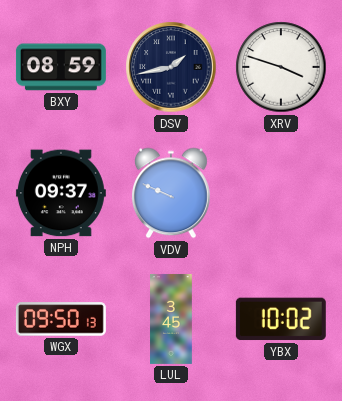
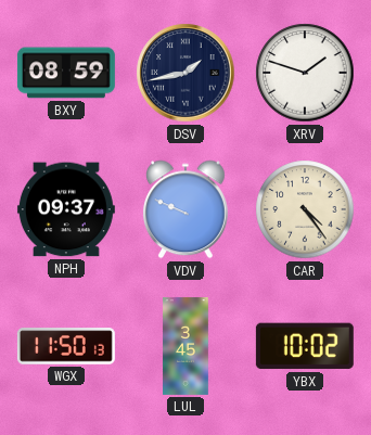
XRV: 3:48 -> 1:48
CAR: none -> 4:24
WGX: 09:50 -> 11:50
